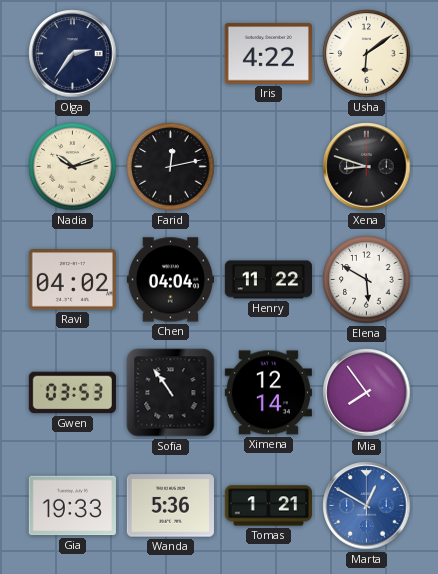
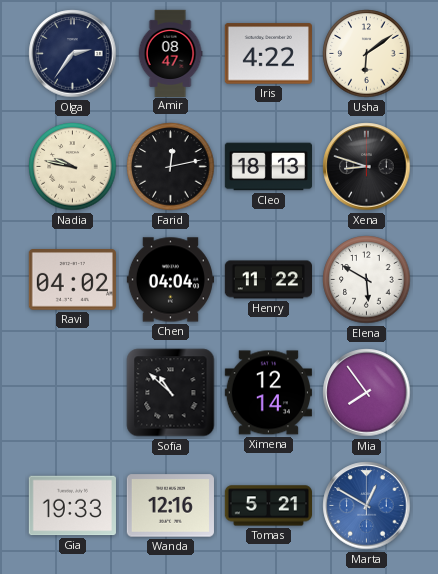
Amir: none -> 08:47
Nadia: 10:12 -> 9:47
Cleo: none -> 18:13
Gwen: 03:53 -> none
Sofia: 10:54 -> 10:52
Wanda: 5:36 -> 12:16
Tomas: 1:21 -> 5:21
